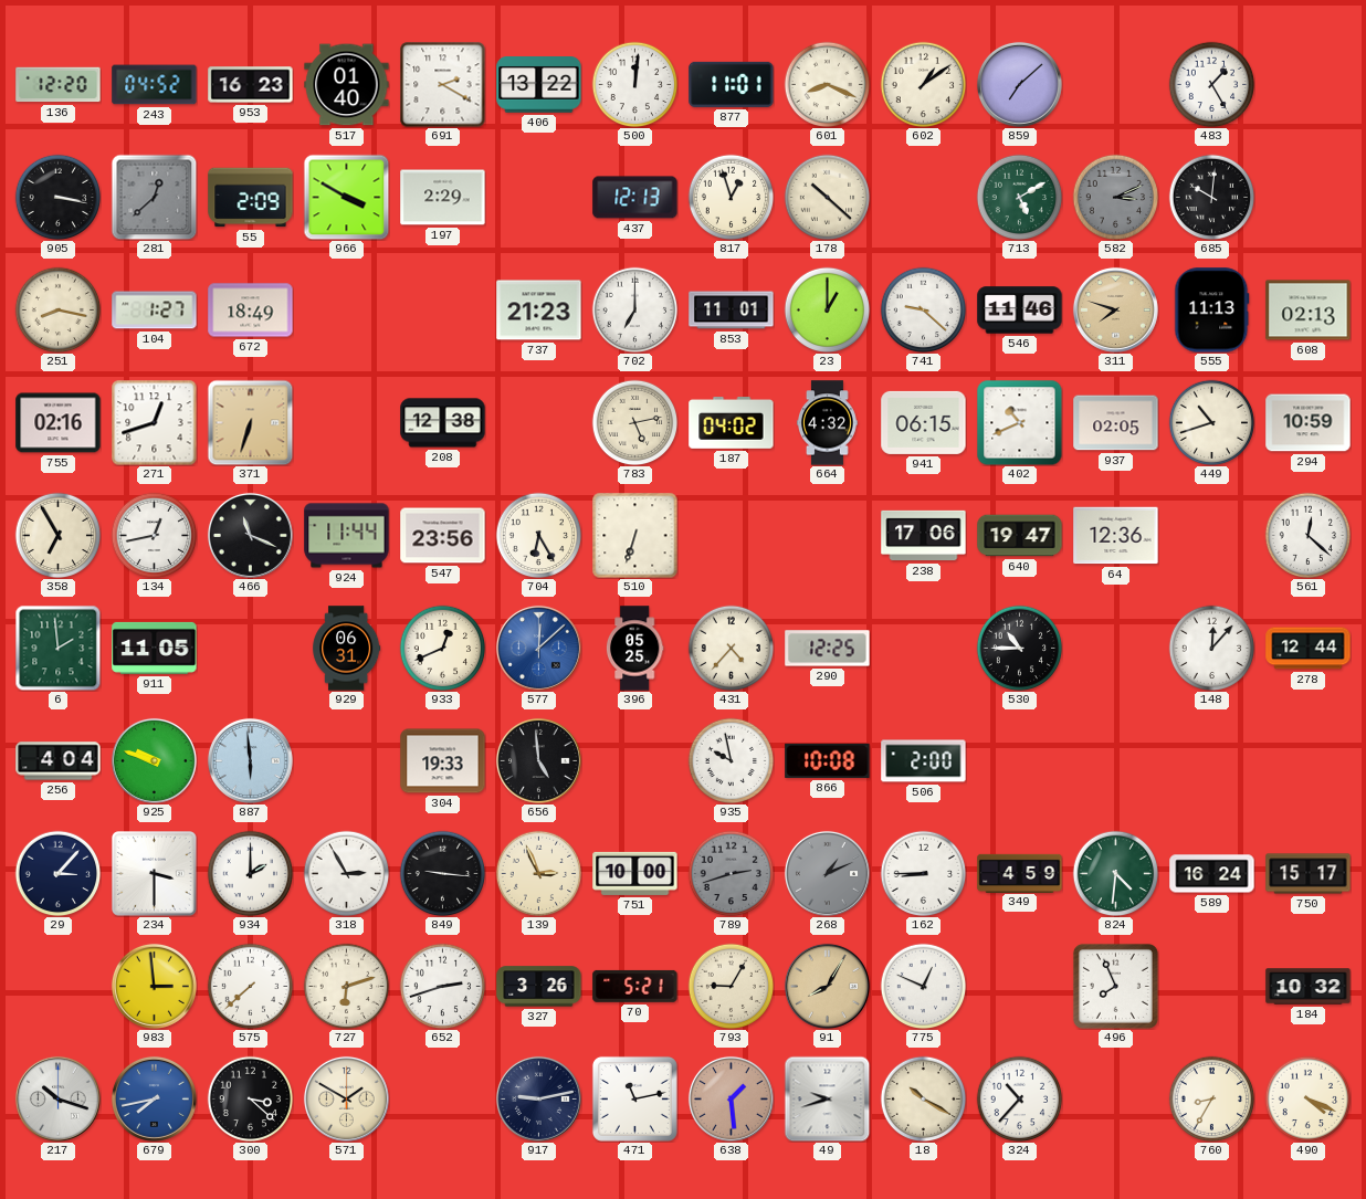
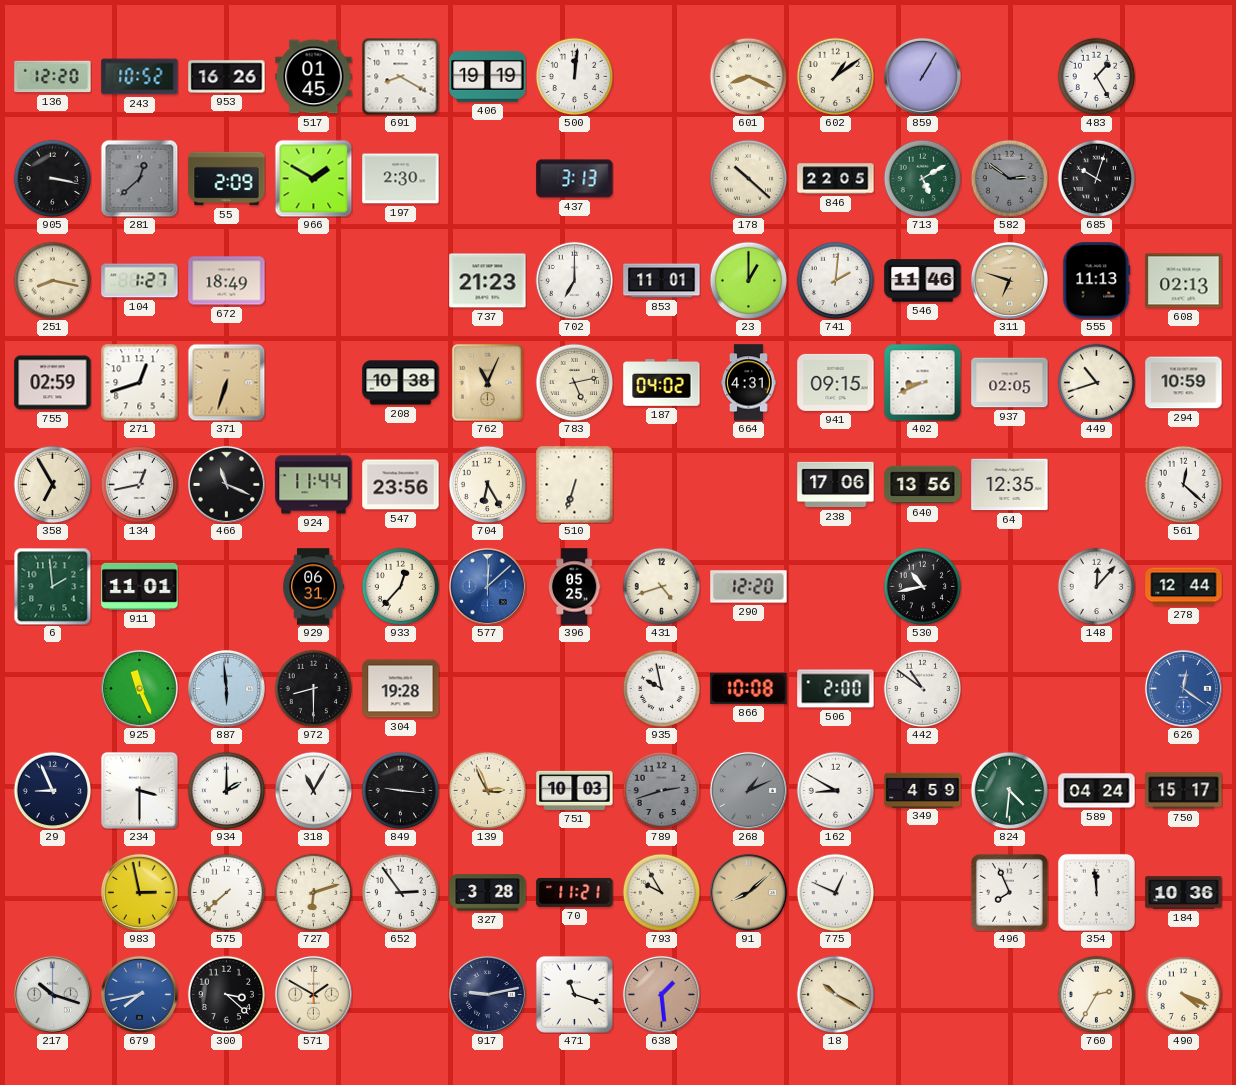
243: 04:52 -> 10:52
953: 16:23 -> 16:26
517: 01:40 -> 01:45
691: 2:20 -> 8:20
406: 13:22 -> 19:19
877: 11:01 -> none
859: 7:08 -> 1:05
966: 3:50 -> 1:50
197: 2:29 -> 2:30
437: 12:13 -> 3:13
817: 12:57 -> none
846: none -> 22:05
582: 3:11 -> 2:51
685: 10:01 -> 10:03
741: 9:22 -> 2:01
311: 7:48 -> 6:48
755: 02:16 -> 02:59
208: 12:38 -> 10:38
762: none -> 11:04
664: 4:32 -> 4:31
941: 06:15 -> 09:15
402: 10:41 -> 8:41
640: 19:47 -> 13:56
64: 12:36 -> 12:35
911: 11:05 -> 11:01
933: 12:41 -> 12:37
431: 4:37 -> 4:42
290: 12:25 -> 12:20
530: 10:45 -> 10:43
256: 4:04 -> none
925: 9:48 -> 11:26
972: none -> 8:30
304: 19:33 -> 19:28
656: 4:59 -> none
442: none -> 10:51
626: none -> 12:21
29: 3:07 -> 8:56
318: 2:55 -> 11:05
751: 10:00 -> 10:03
162: 8:45 -> 8:50
589: 16:24 -> 04:24
983: 2:59 -> 2:58
652: 2:42 -> 2:54
327: 3:26 -> 3:28
70: 5:21 -> 11:21
793: 9:05 -> 9:55
91: 8:05 -> 8:08
354: none -> 11:59
184: 10:32 -> 10:36
471: 11:13 -> 11:18
49: 9:42 -> none
324: 10:37 -> none
760: 8:35 -> 2:35
